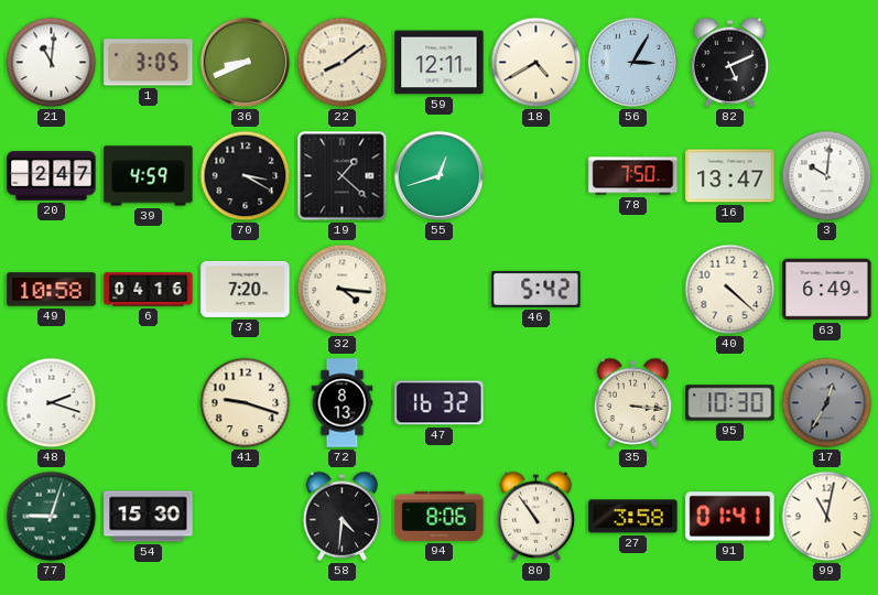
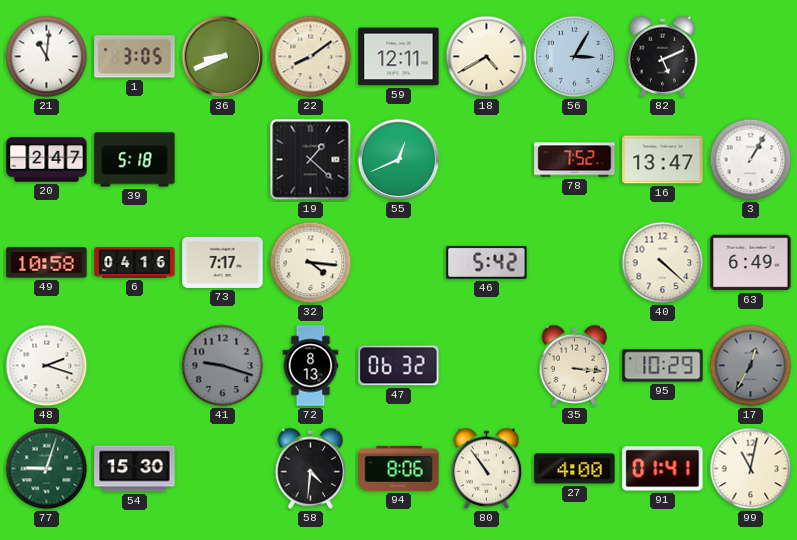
39: 4:59 -> 5:18
70: 3:20 -> none
55: 12:42 -> 12:41
78: 7:50 -> 7:52
3: 10:01 -> 1:05
73: 7:20 -> 7:17
41 dial: cream -> grey
47: 16:32 -> 06:32
95: 10:30 -> 10:29
27: 3:58 -> 4:00
